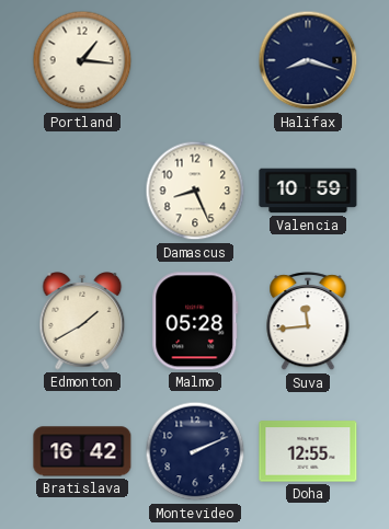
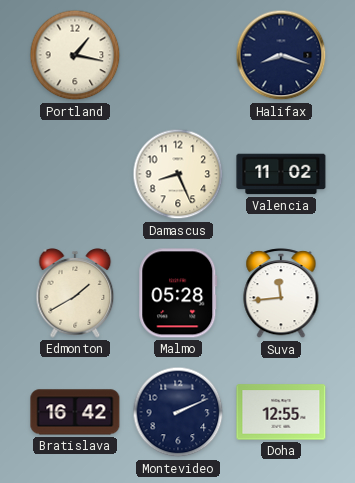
Portland: 1:16 -> 1:17
Valencia: 10:59 -> 11:02
